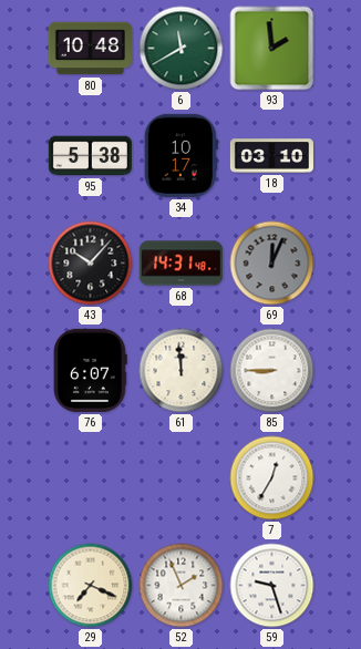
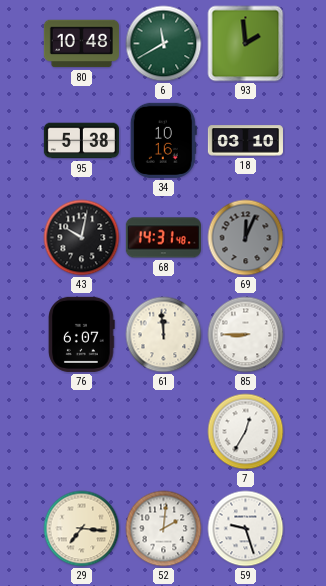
34: 10:17 -> 10:16
43: 10:07 -> 10:02
29: 7:19 -> 7:16
52: 1:56 -> 2:01
